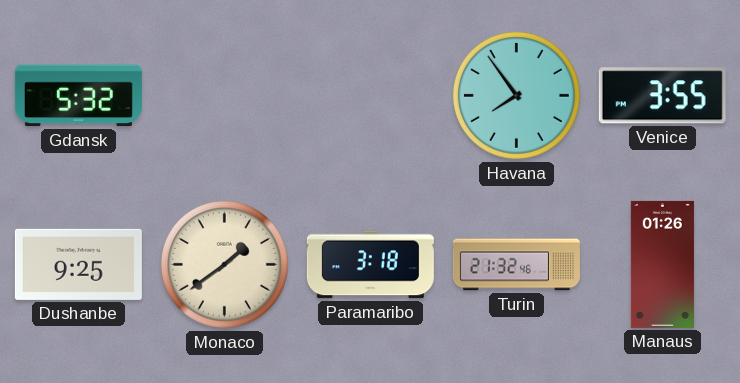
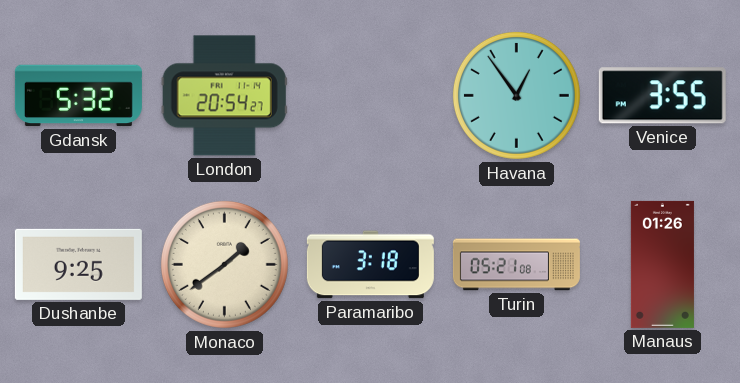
London: none -> 20:54
Havana: 7:54 -> 12:54
Turin: 21:32 -> 05:21
